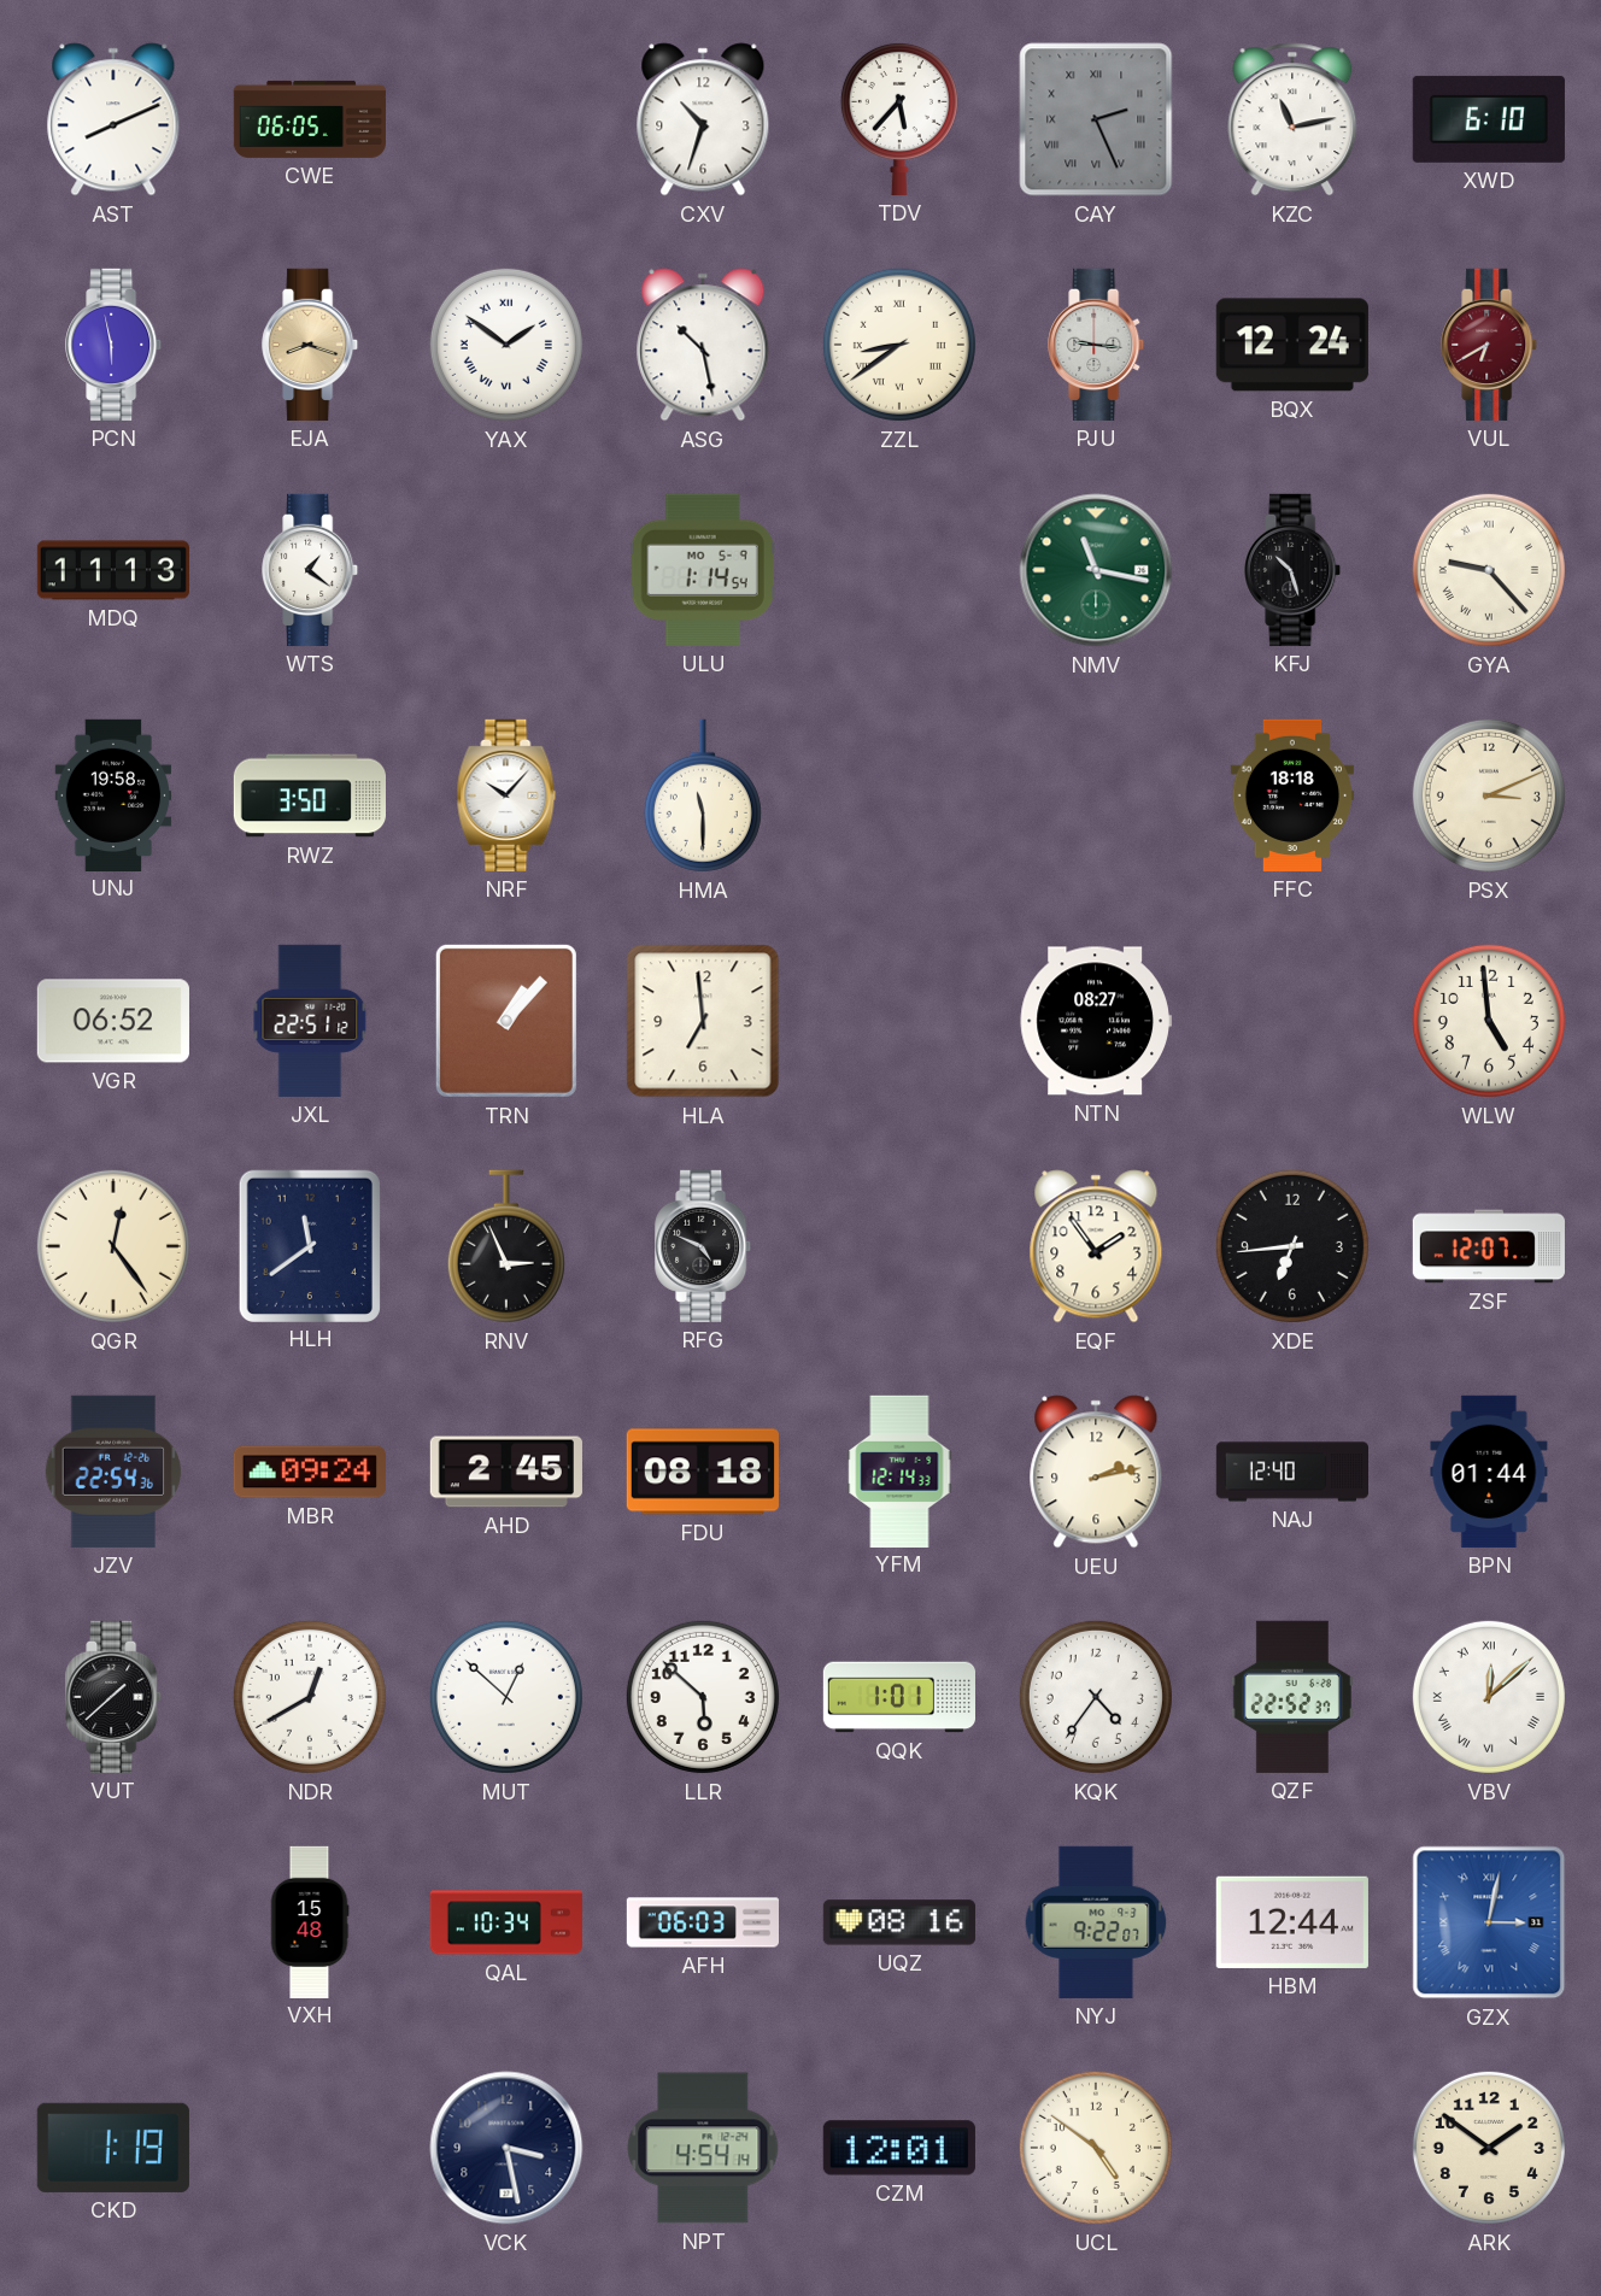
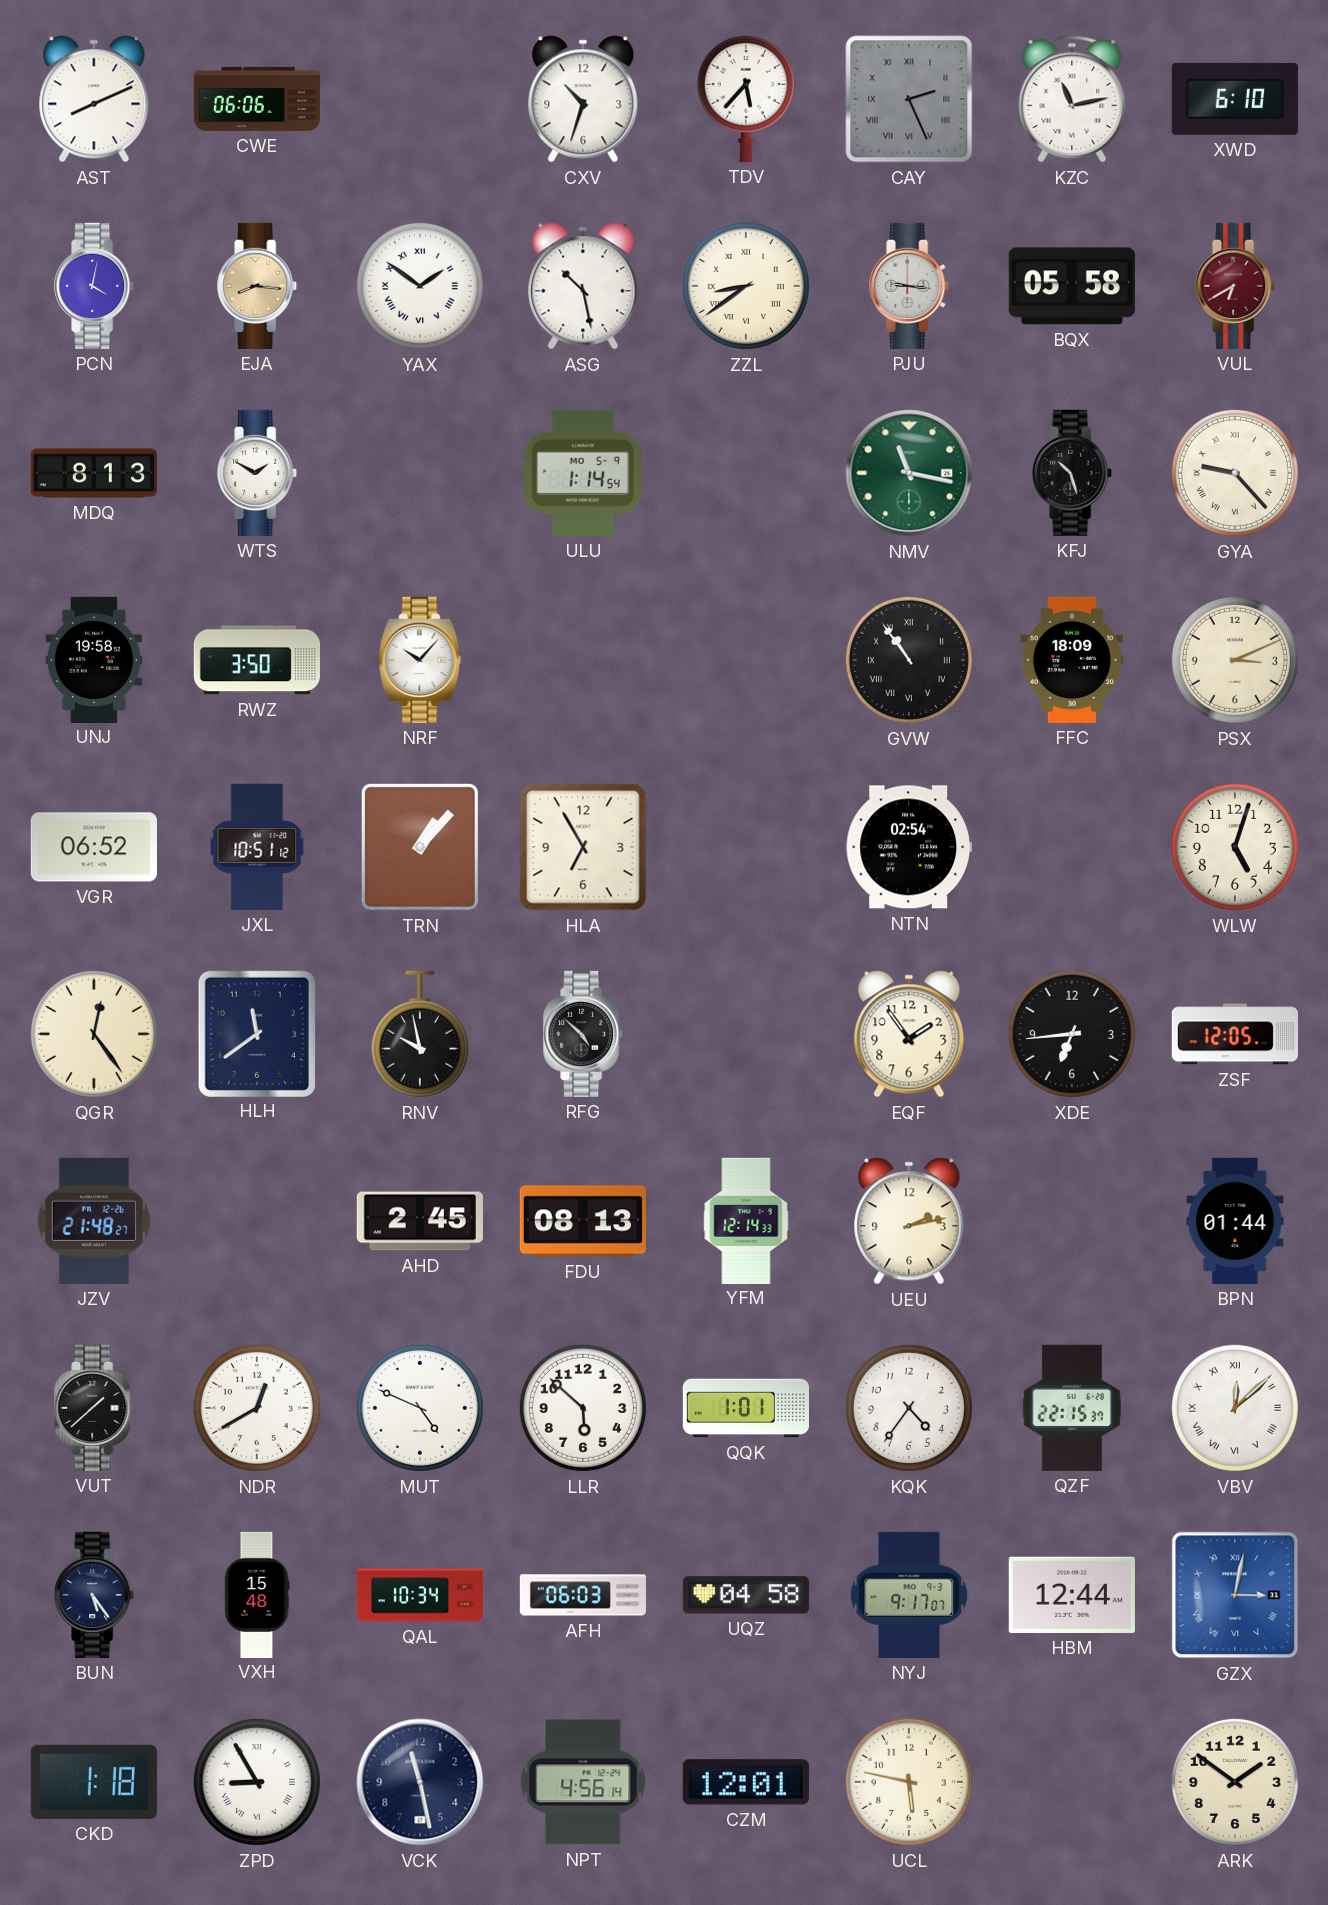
CWE: 06:05 -> 06:06
PCN: 5:58 -> 4:02
EJA: 8:18 -> 8:16
BQX: 12:24 -> 05:58
MDQ: 11:13 -> 8:13
WTS: 1:21 -> 1:50
HMA: 11:30 -> none
GVW: none -> 10:54
FFC: 18:18 -> 18:09
JXL: 22:51 -> 10:51
HLA: 6:59 -> 6:55
NTN: 08:27 -> 02:54
WLW: 4:59 -> 5:03
RNV: 2:56 -> 9:58
RFG: 4:49 -> 4:52
ZSF: 12:07 -> 12:05
JZV: 22:54 -> 21:48
MBR: 09:24 -> none
FDU: 08:18 -> 08:13
NAJ: 12:40 -> none
MUT: 12:52 -> 4:49
QZF: 22:52 -> 22:15
BUN: none -> 5:24
UQZ: 08:16 -> 04:58
NYJ: 9:22 -> 9:17
CKD: 1:19 -> 1:18
ZPD: none -> 8:55
VCK: 3:28 -> 11:28
NPT: 4:54 -> 4:56
UCL: 4:51 -> 5:47
